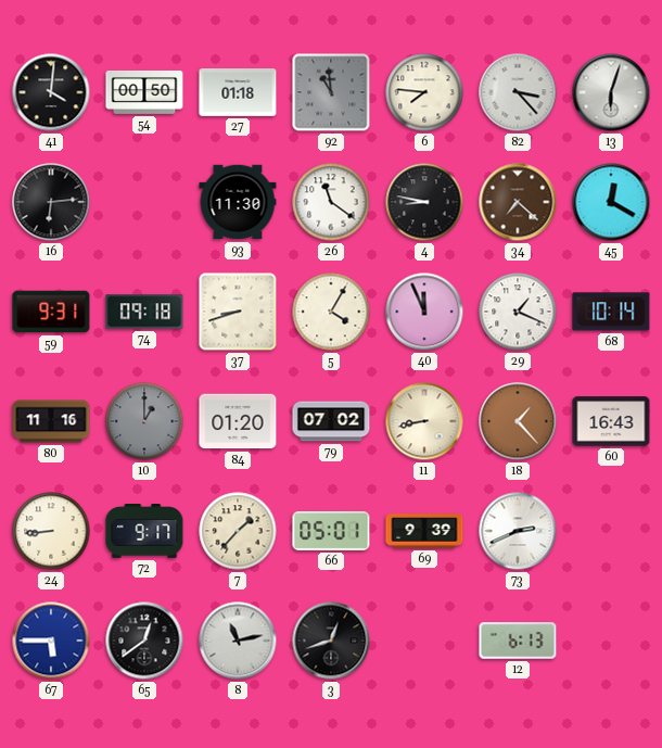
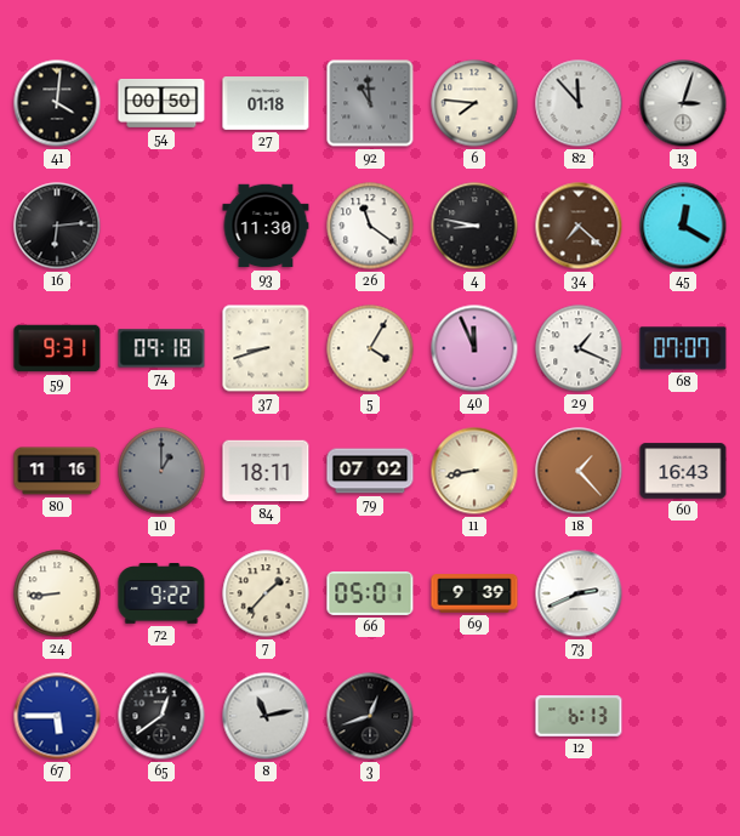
82: 3:23 -> 11:53
13: 6:03 -> 3:03
68: 10:14 -> 07:07
84: 01:20 -> 18:11
72: 9:17 -> 9:22
